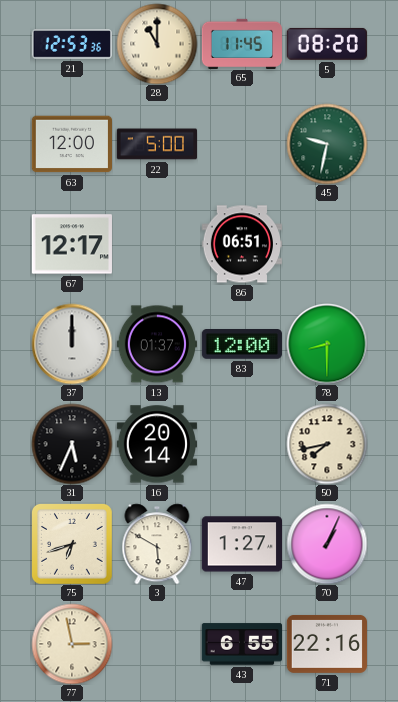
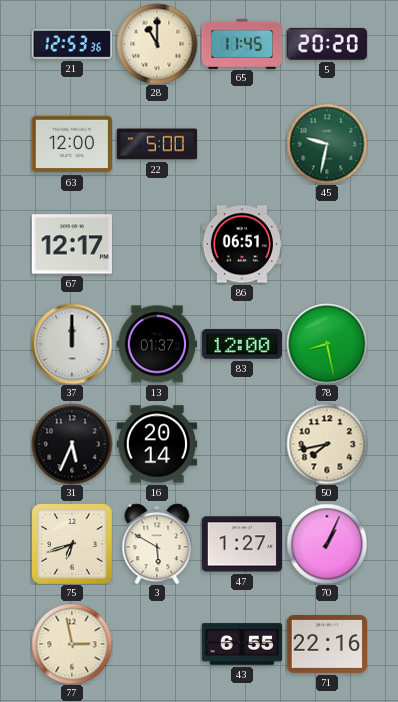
5: 08:20 -> 20:20
78: 8:30 -> 8:28
